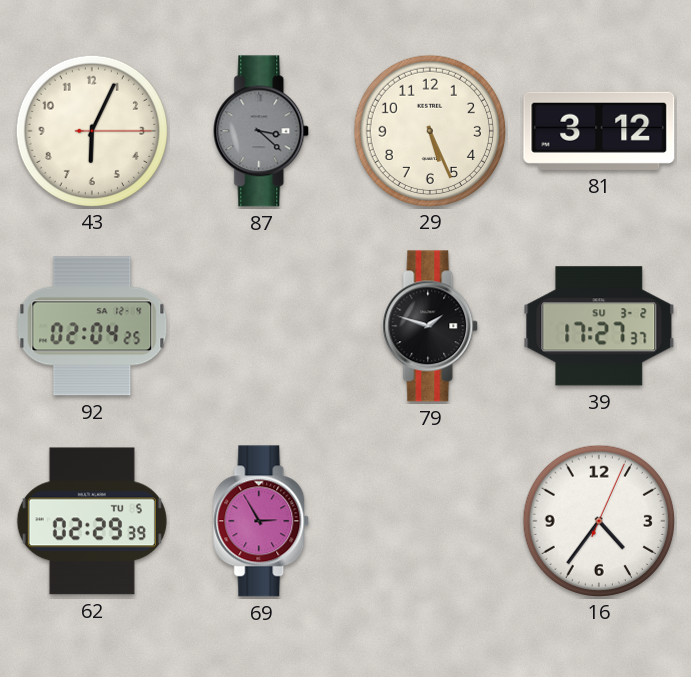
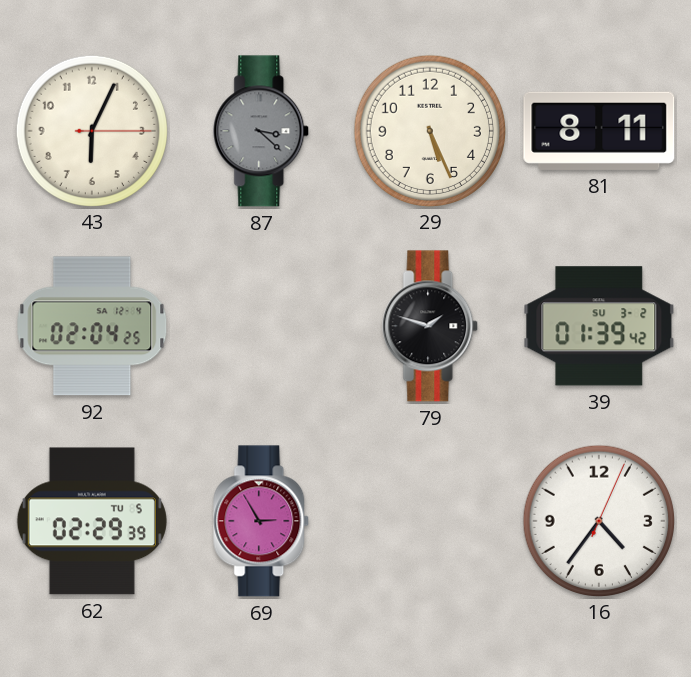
81: 3:12 -> 8:11
39: 17:27 -> 01:39
